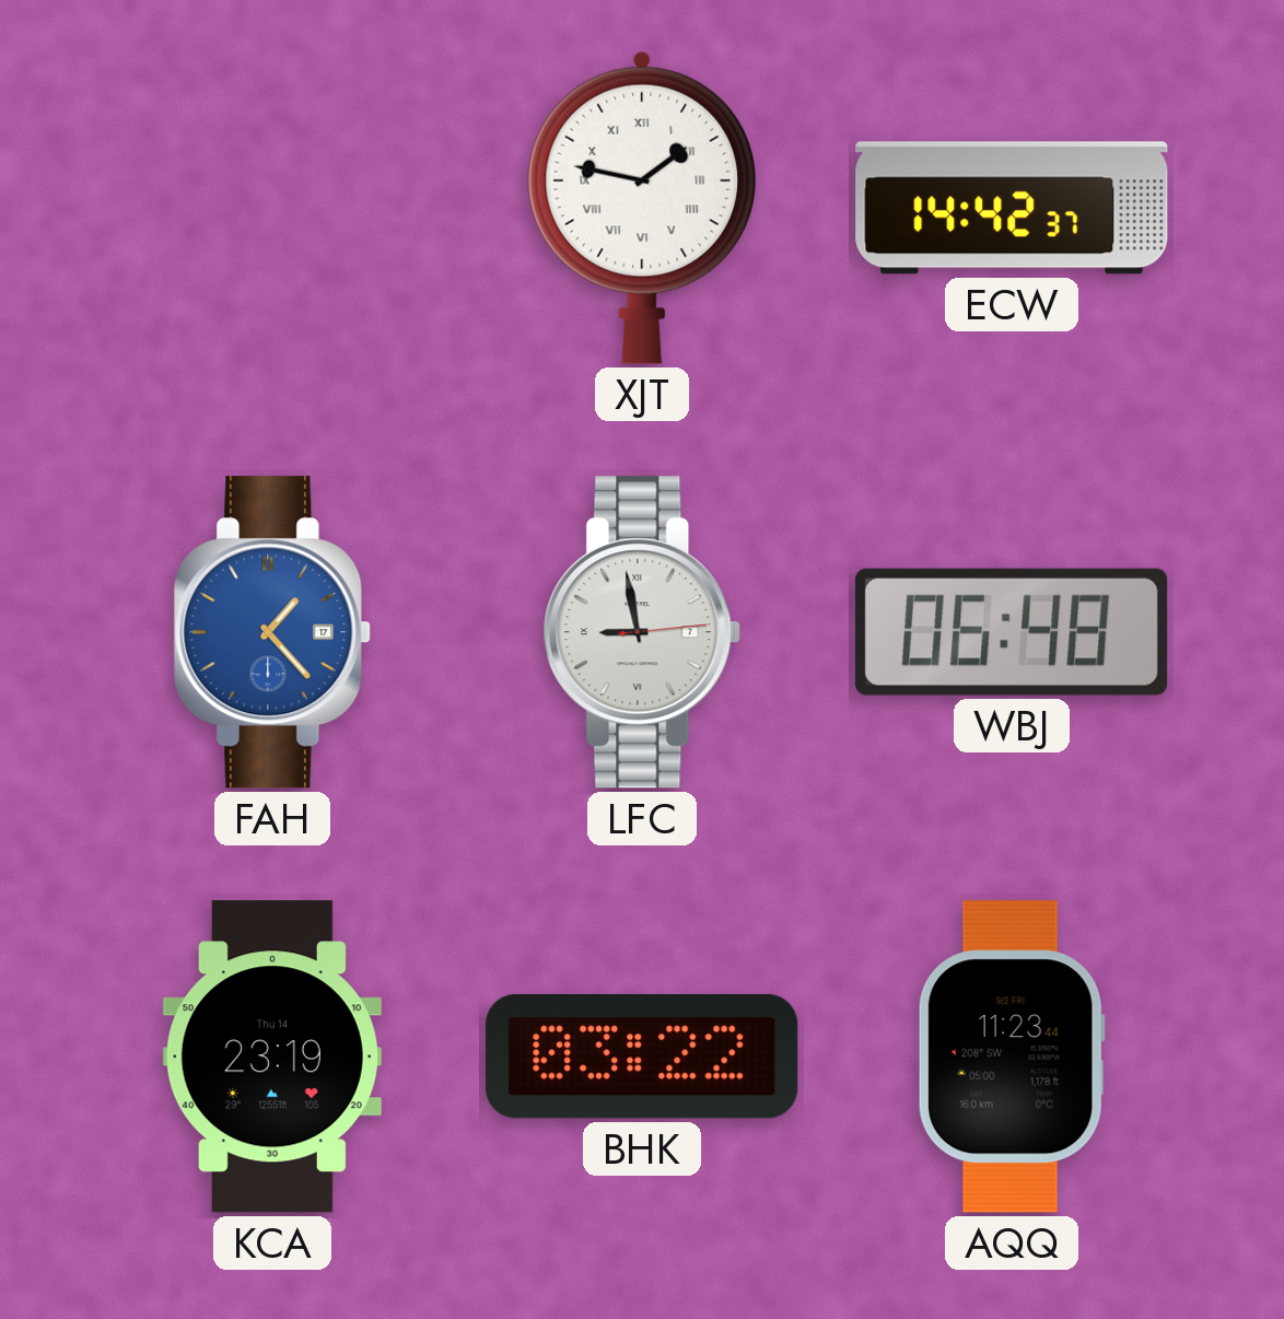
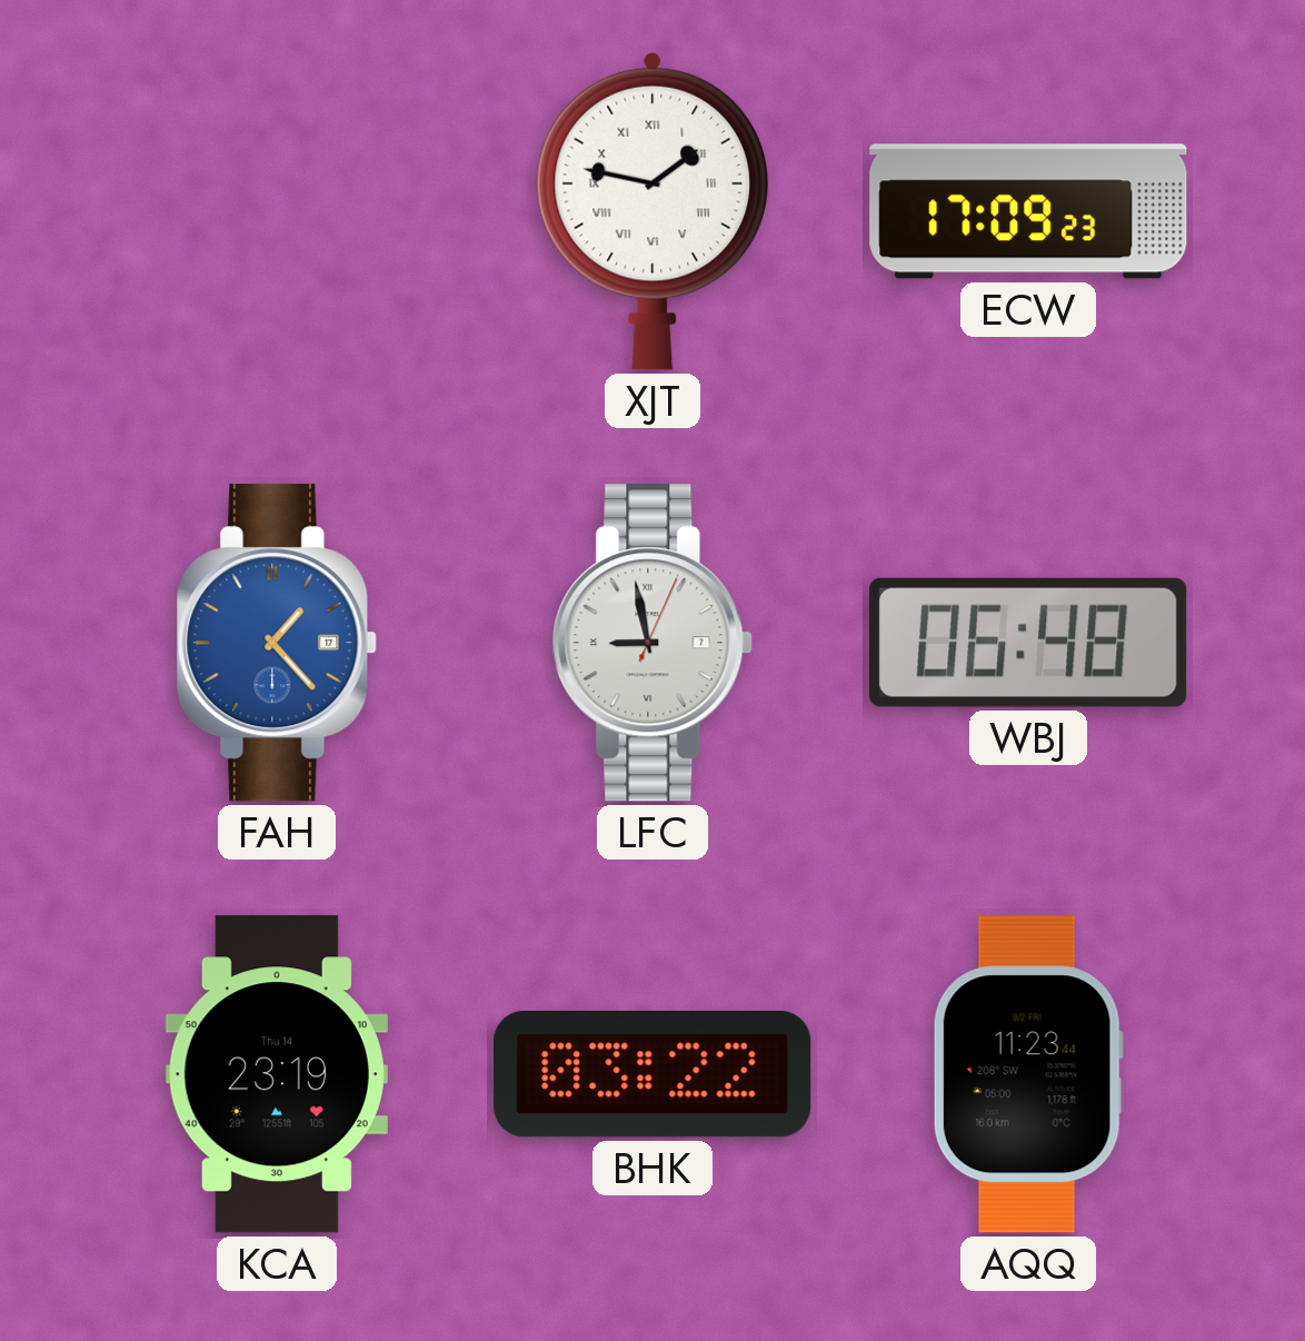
ECW: 14:42 -> 17:09
LFC: 8:58:14 -> 8:58:04
